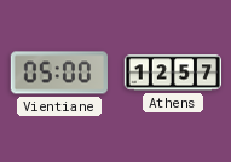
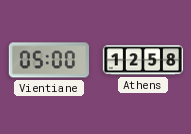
Athens: 12:57 -> 12:58
